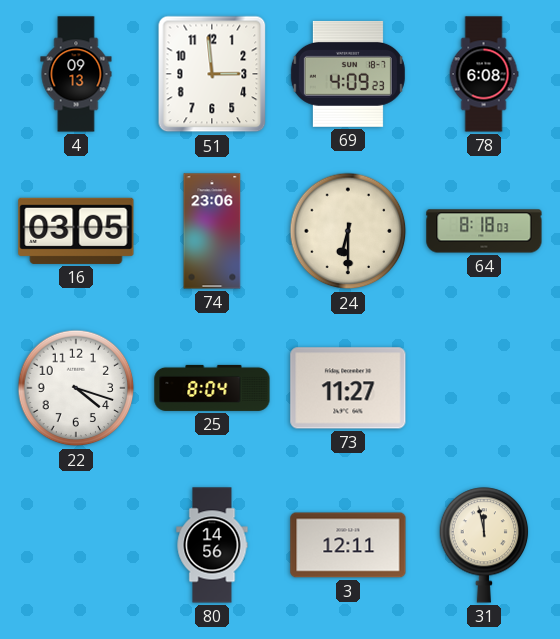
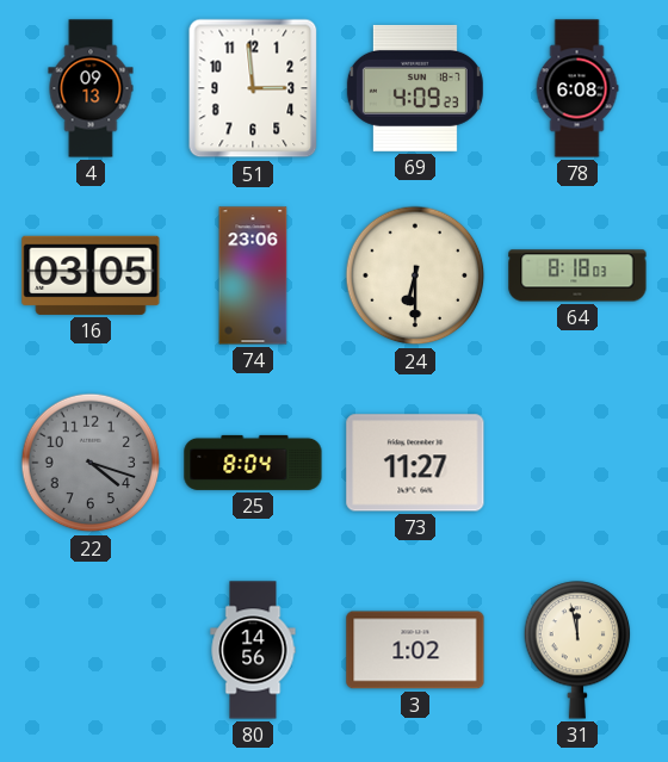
22 dial: white -> grey
3: 12:11 -> 1:02
